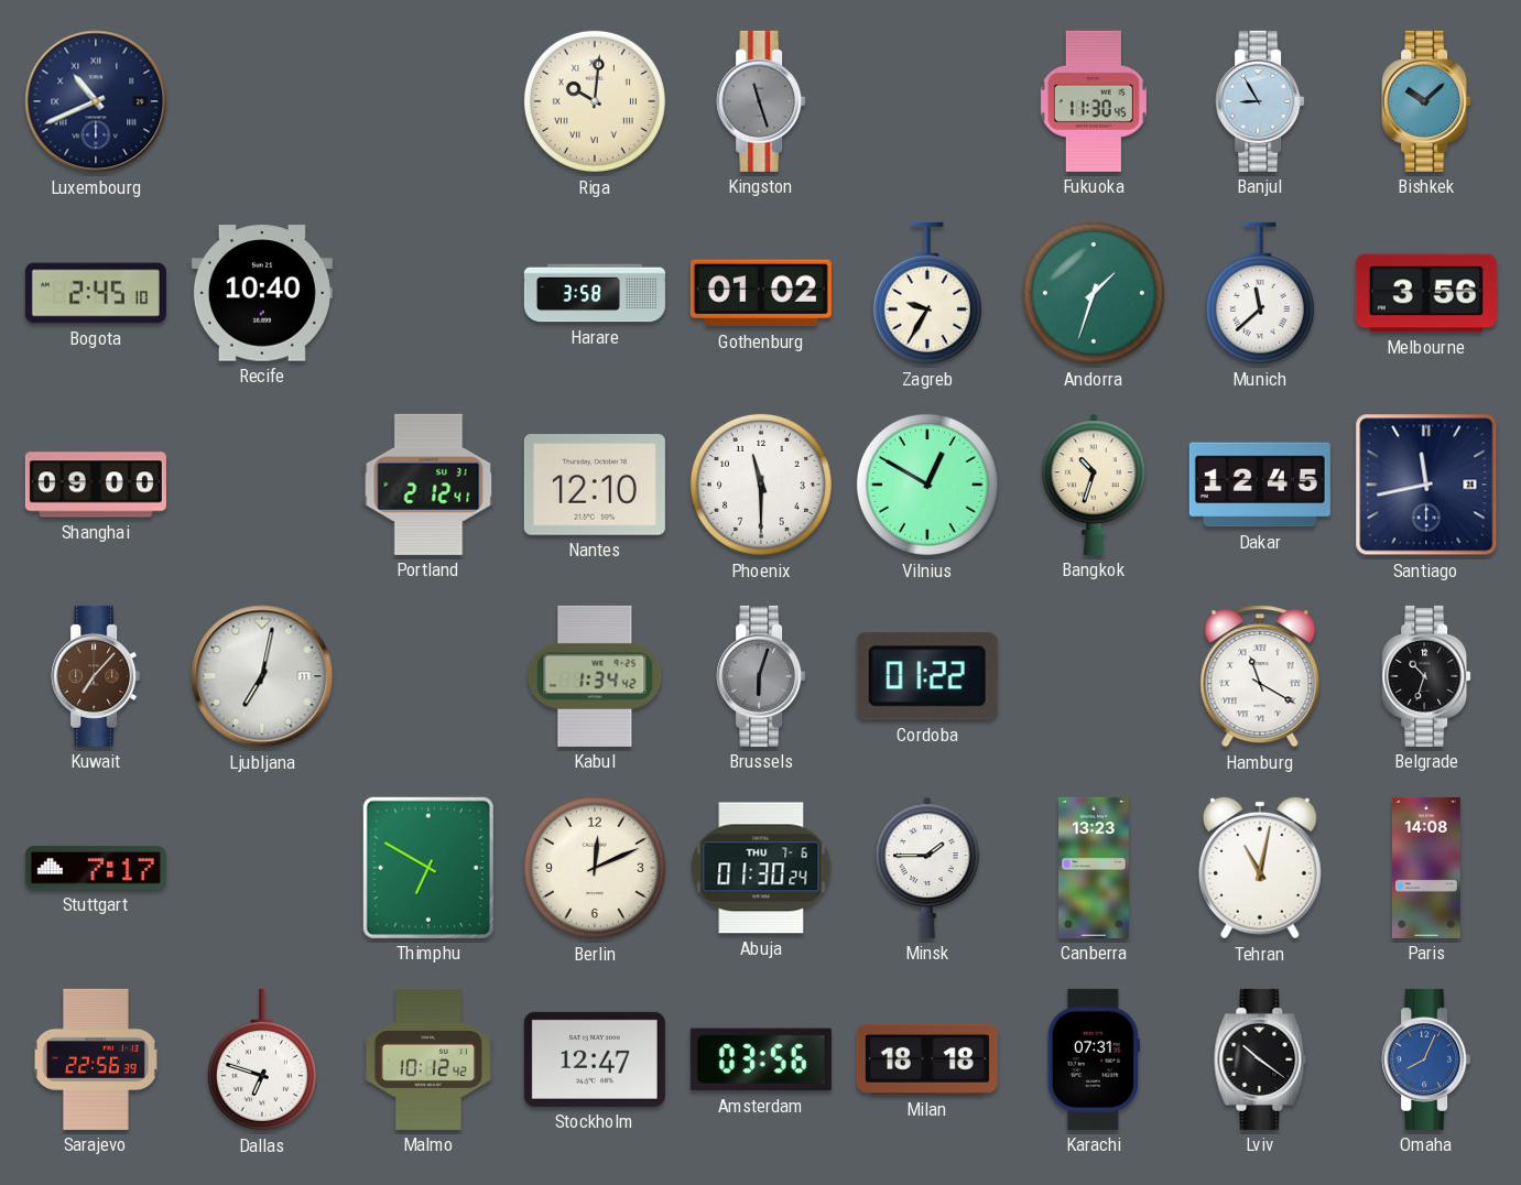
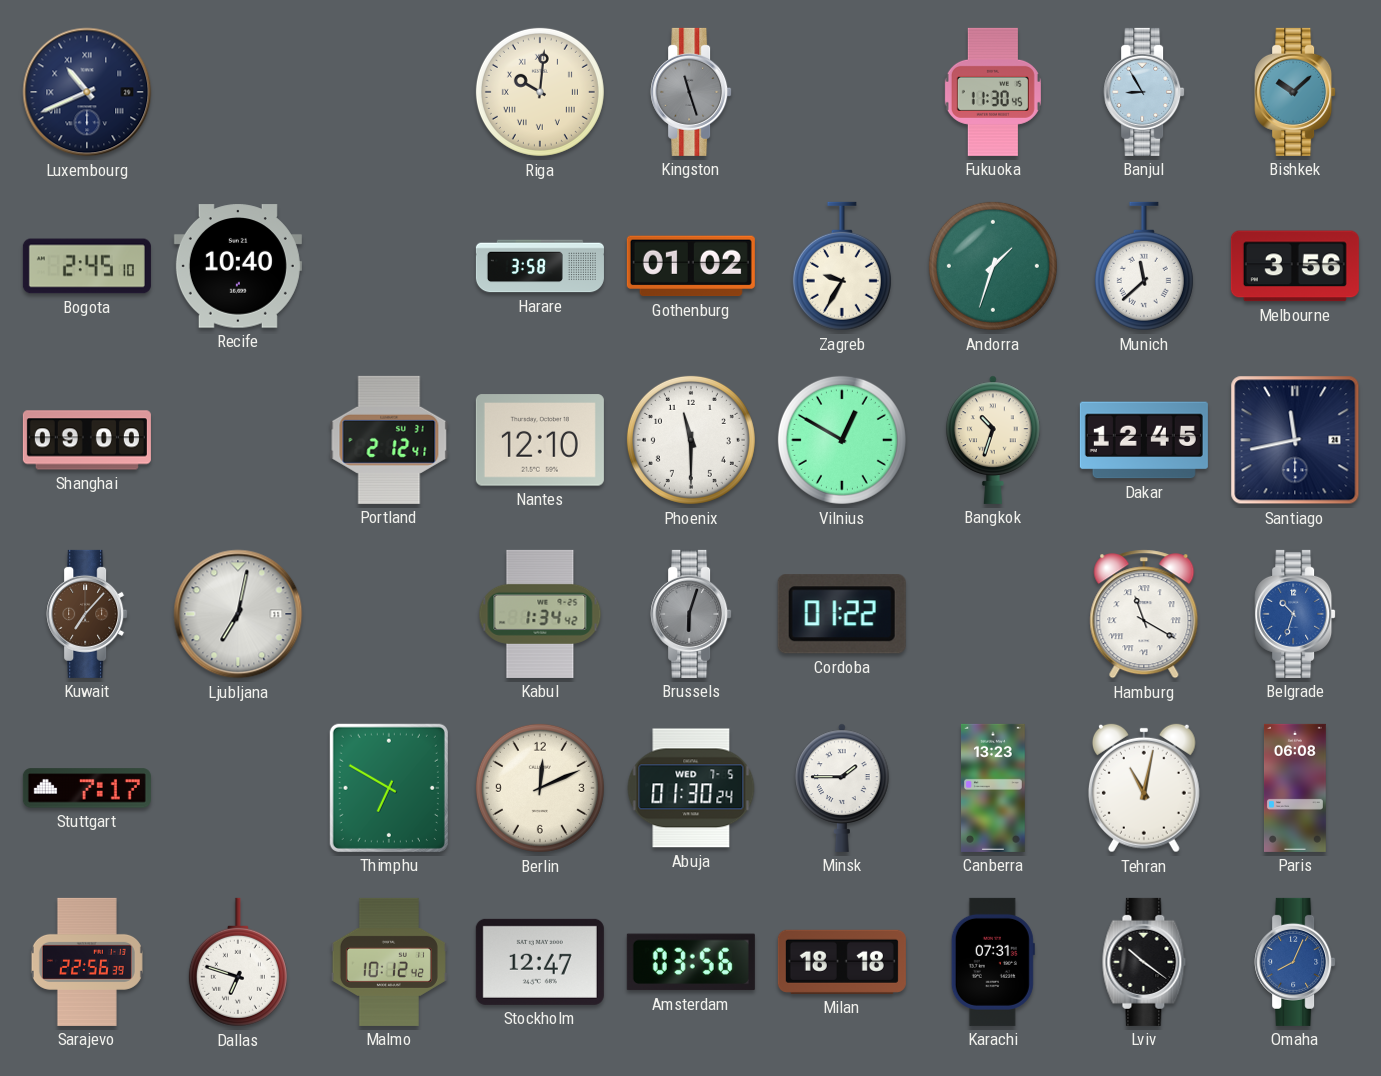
Belgrade dial: black -> blue
Abuja date: THU 7-6 -> WED 7-5
Paris: 14:08 -> 06:08
